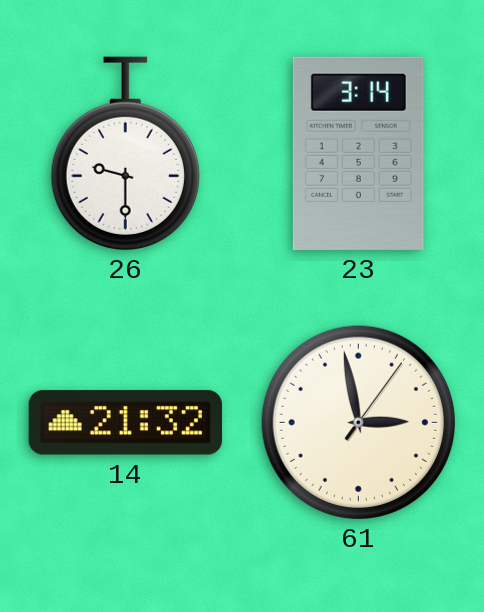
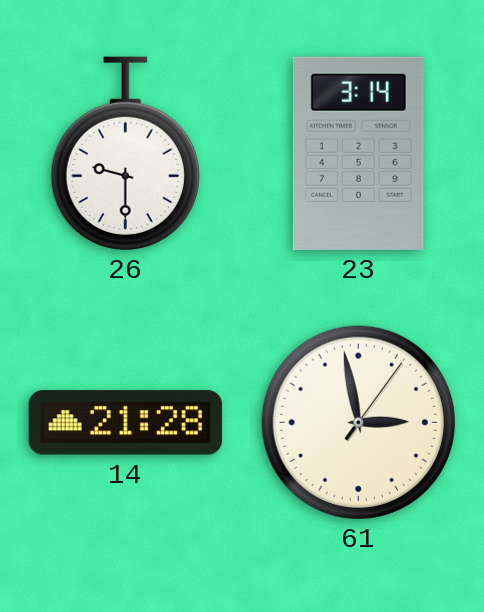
14: 21:32 -> 21:28
